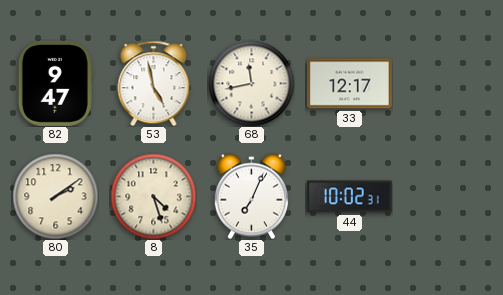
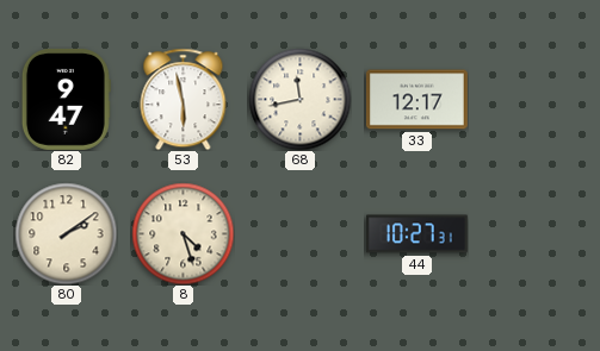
53: 4:58 -> 5:58
35: 7:04 -> none
44: 10:02 -> 10:27
